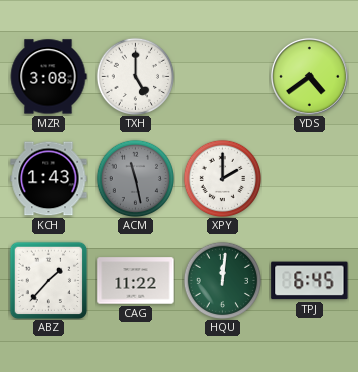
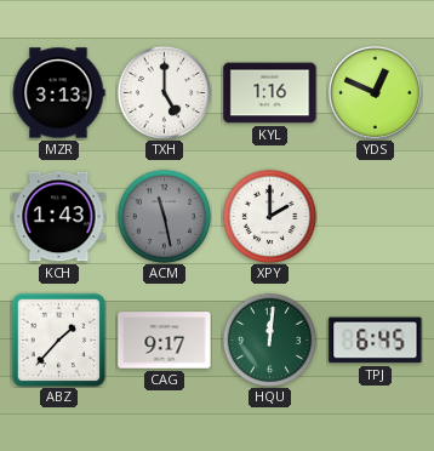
MZR: 3:08 -> 3:13
KYL: none -> 1:16
YDS: 4:39 -> 12:49
CAG: 11:22 -> 9:17
